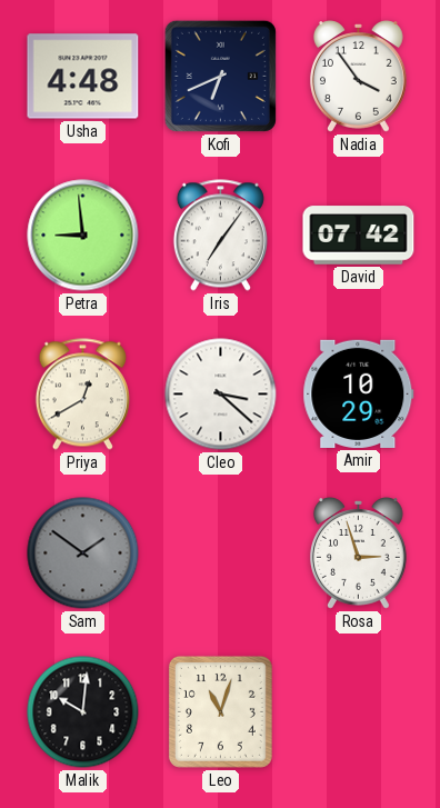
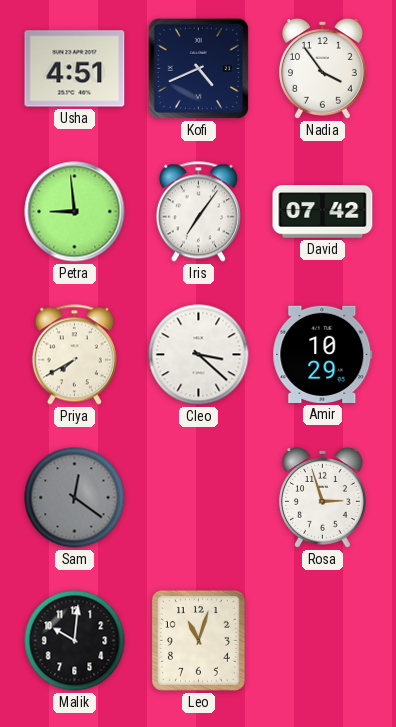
Usha: 4:48 -> 4:51
Kofi: 6:41 -> 4:41
Priya: 12:40 -> 7:40
Sam: 1:51 -> 12:21
